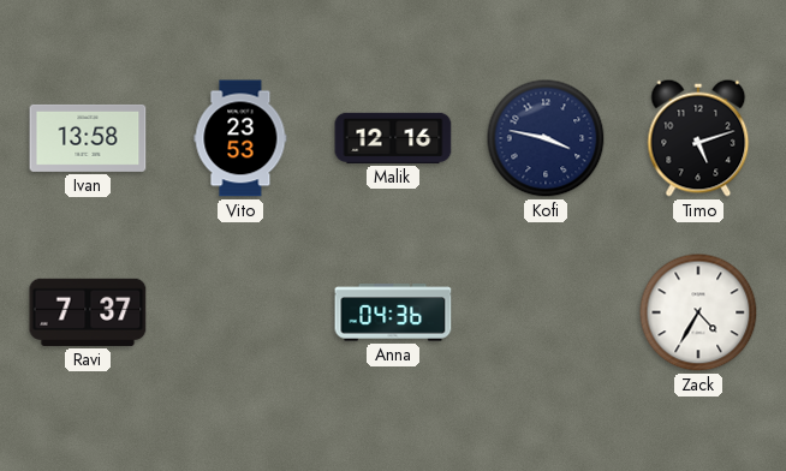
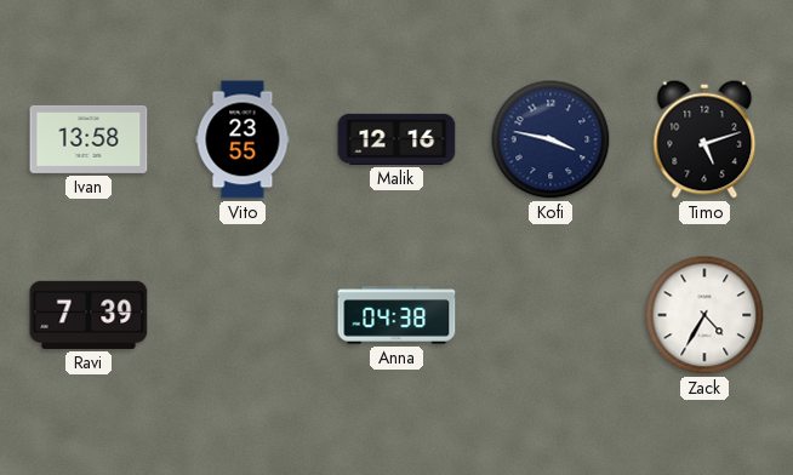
Vito: 23:53 -> 23:55
Ravi: 7:37 -> 7:39
Anna: 04:36 -> 04:38
